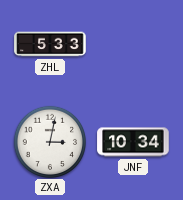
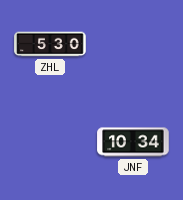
ZHL: 5:33 -> 5:30
ZXA: 3:02 -> none
